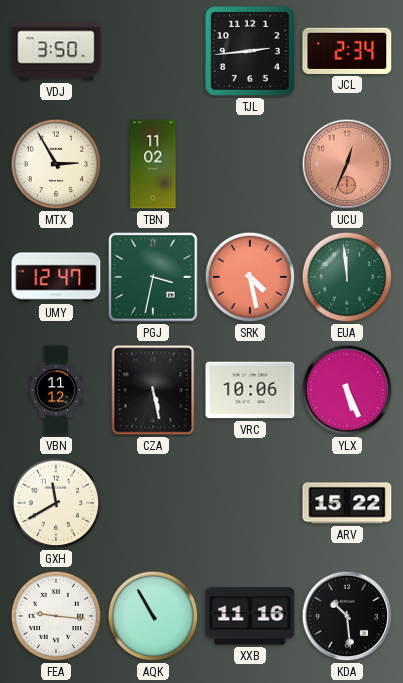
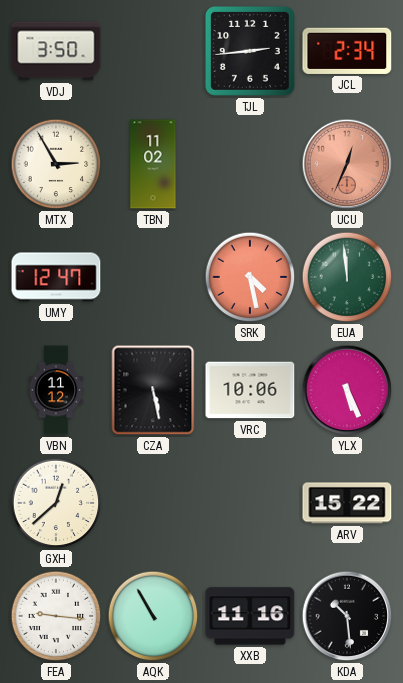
PGJ: 3:32 -> none
GXH: 11:40 -> 12:38
